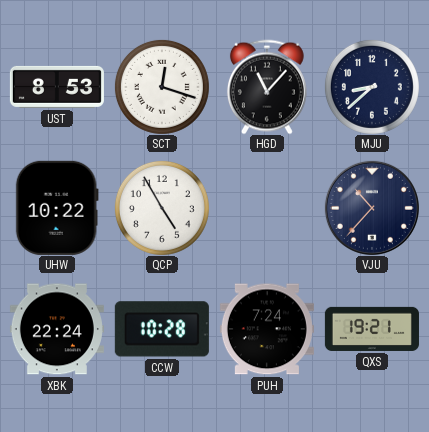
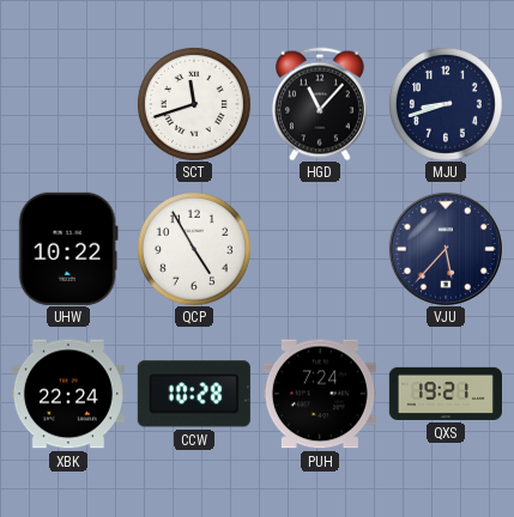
UST: 8:53 -> none
SCT: 12:18 -> 11:42
MJU: 8:38 -> 8:42
VJU: 10:37 -> 5:37
